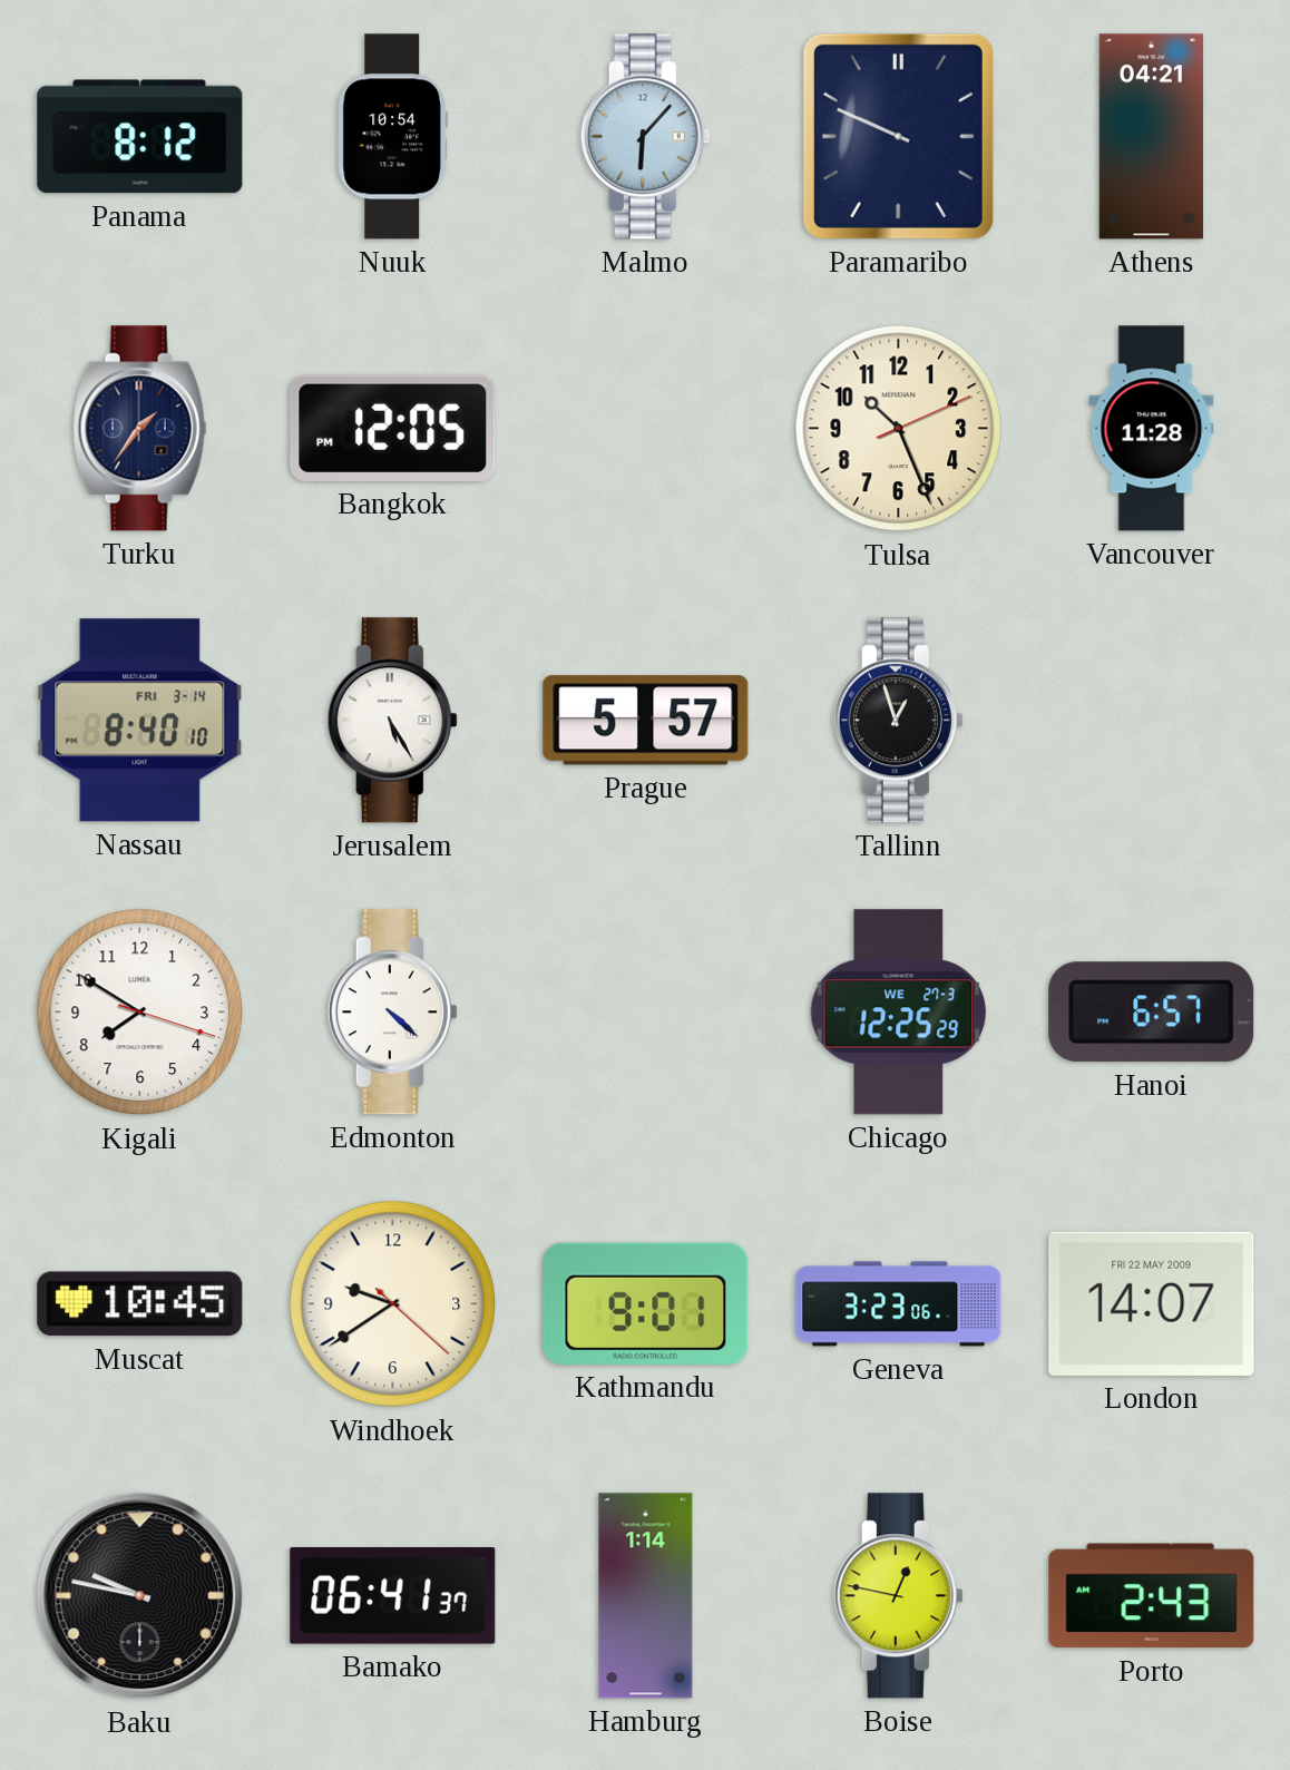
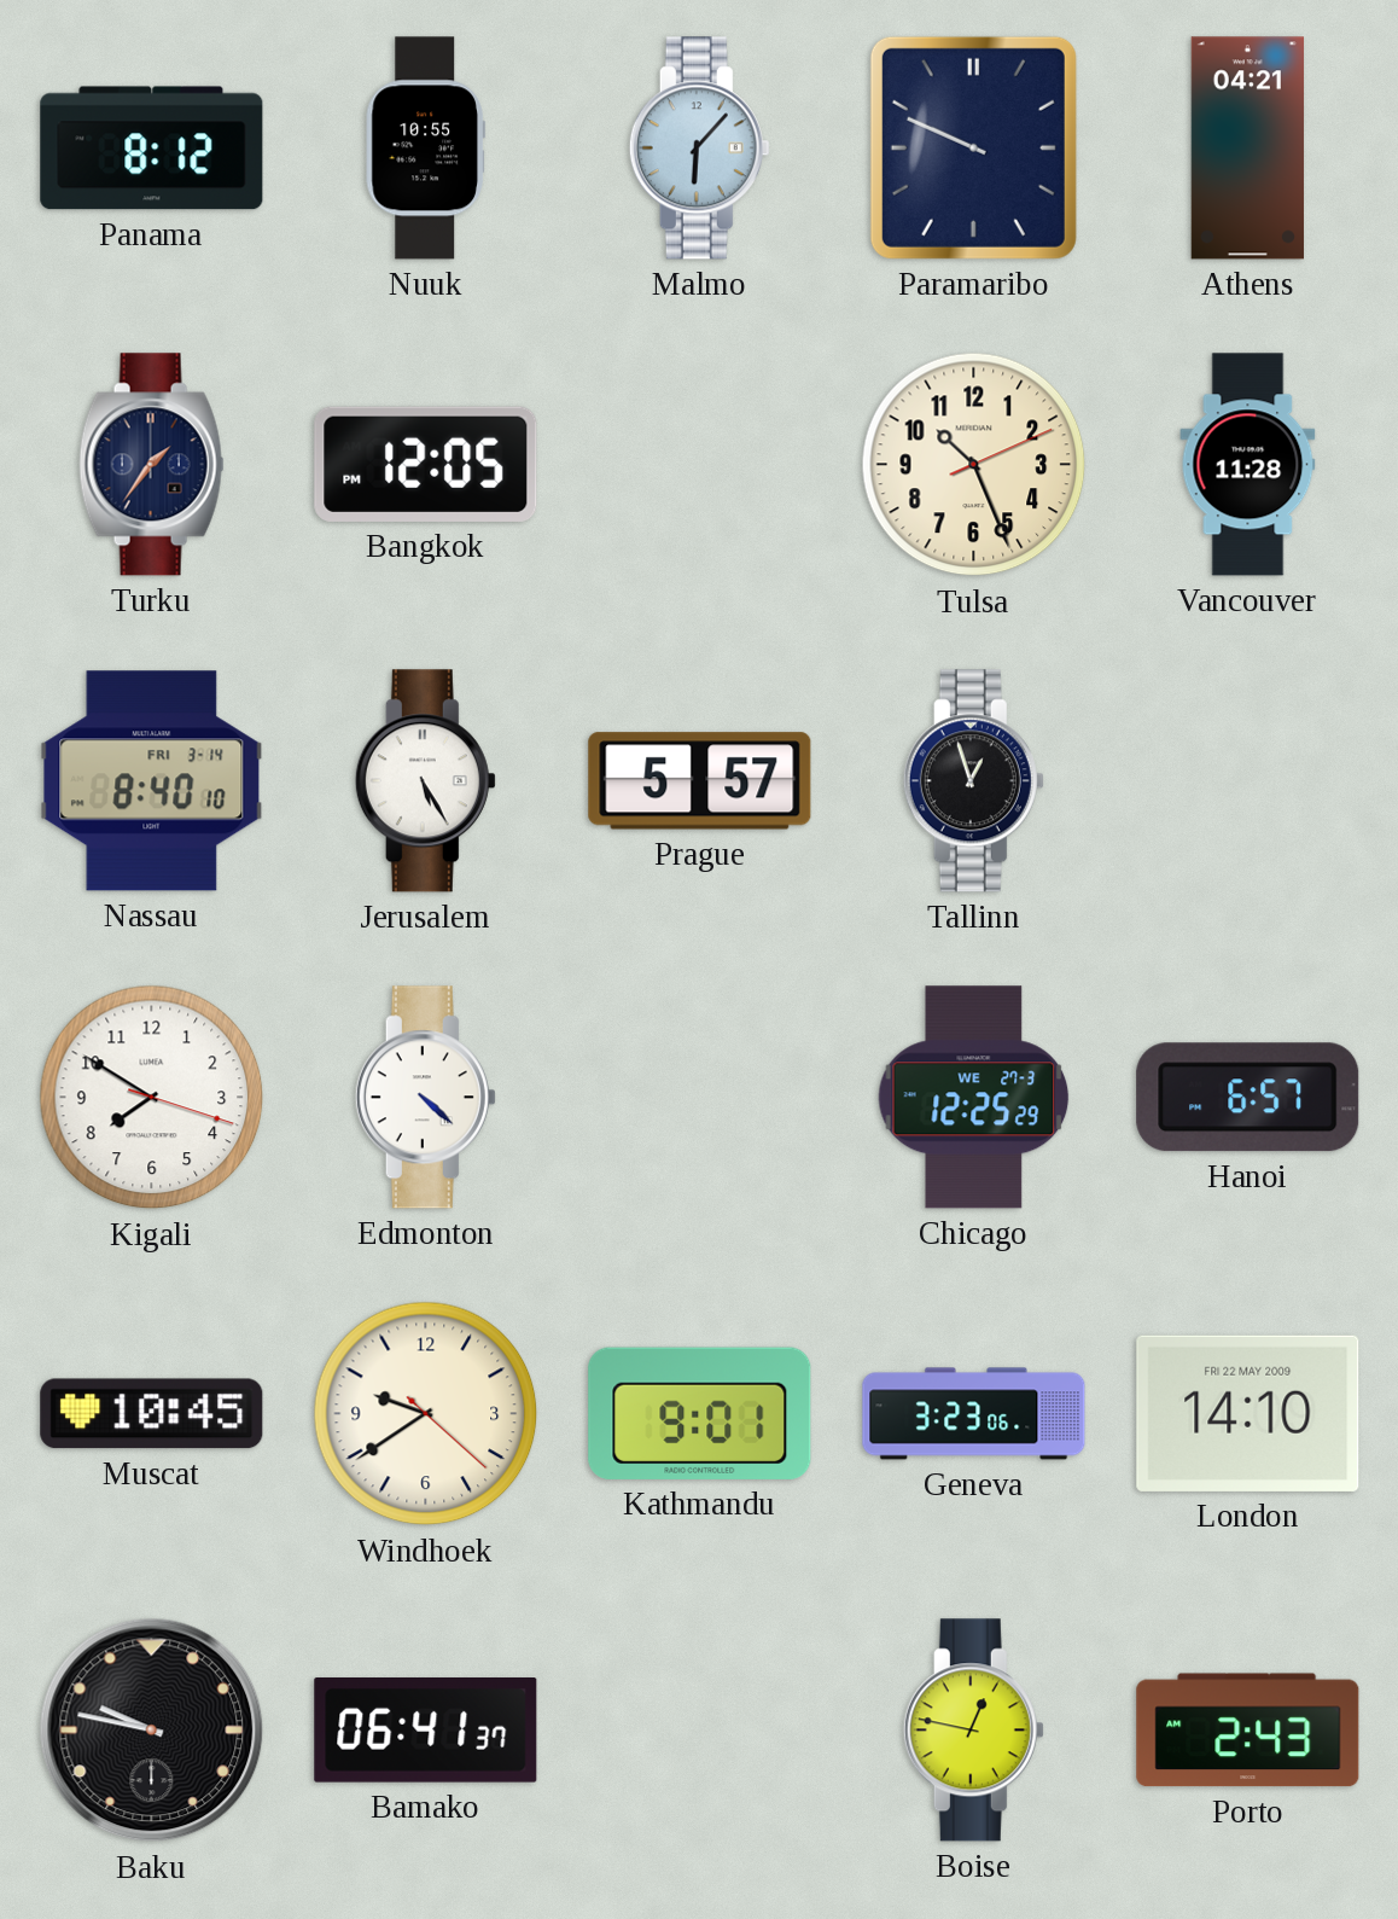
Nuuk: 10:54 -> 10:55
London: 14:07 -> 14:10
Hamburg: 1:14 -> none
